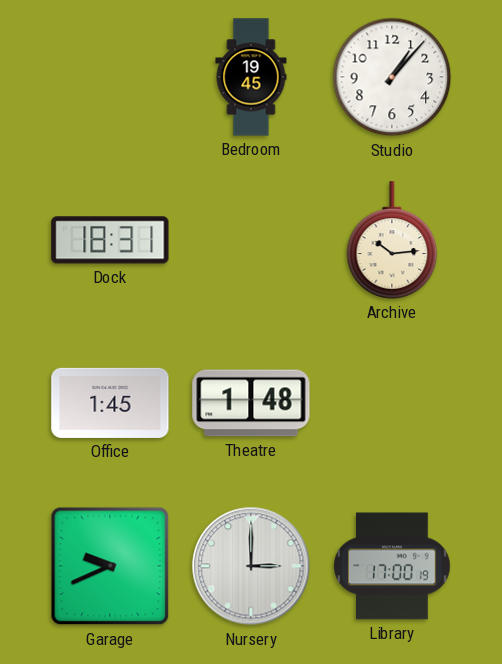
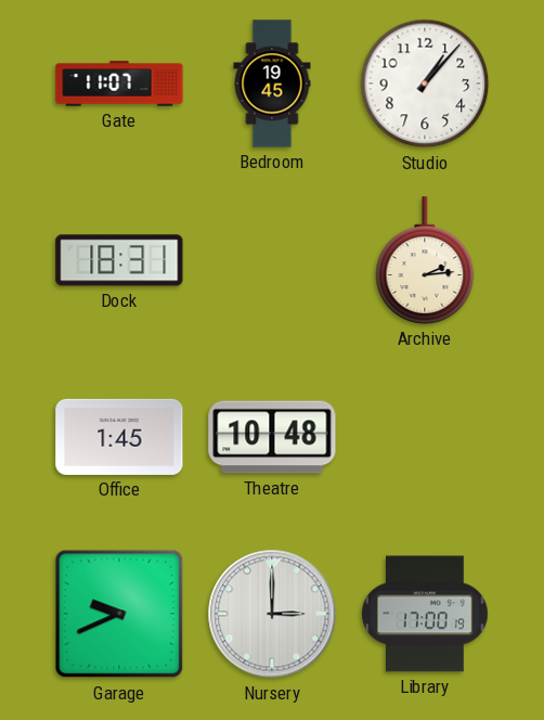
Gate: none -> 11:07
Archive: 10:14 -> 2:14
Theatre: 1:48 -> 10:48
